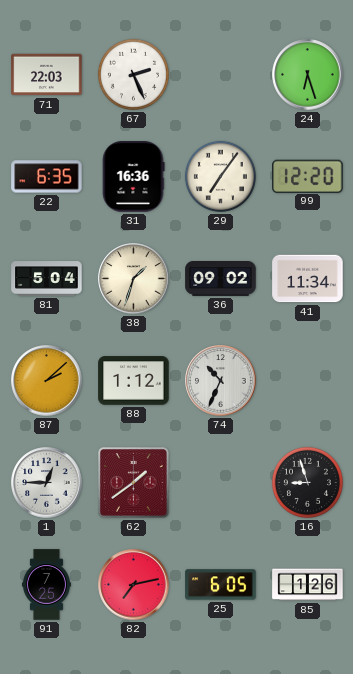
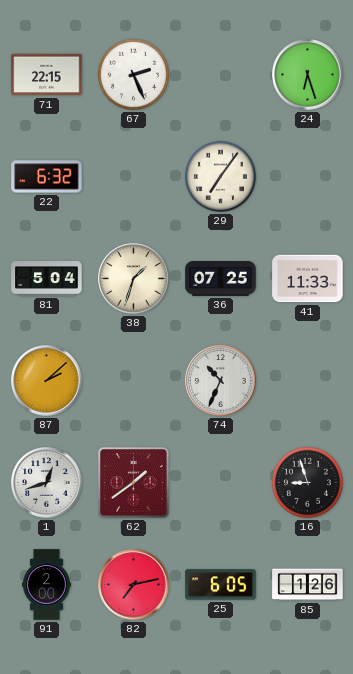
71: 22:03 -> 22:15
22: 6:35 -> 6:32
31: 16:36 -> none
99: 12:20 -> none
36: 09:02 -> 07:25
41: 11:34 -> 11:33
88: 1:12 -> none
1: 12:45 -> 12:42
91: 7:25 -> 2:00
